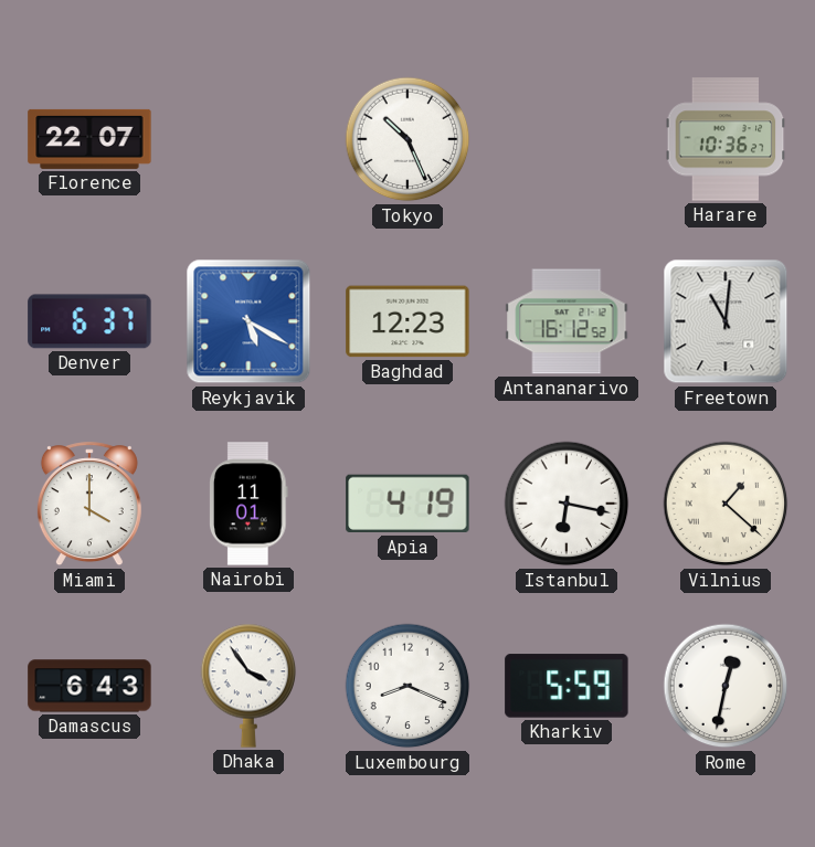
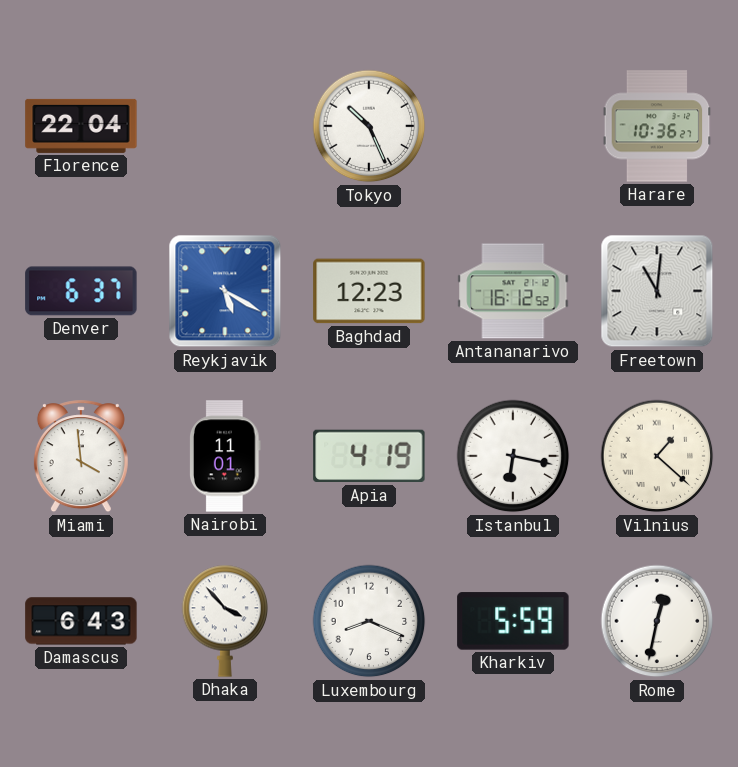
Florence: 22:07 -> 22:04
Miami: 4:00 -> 3:59
Dhaka: 3:54 -> 3:53
